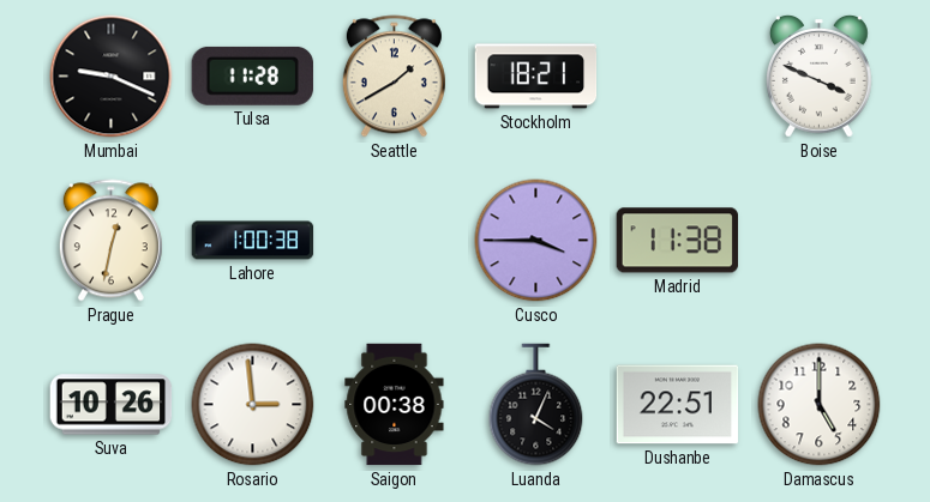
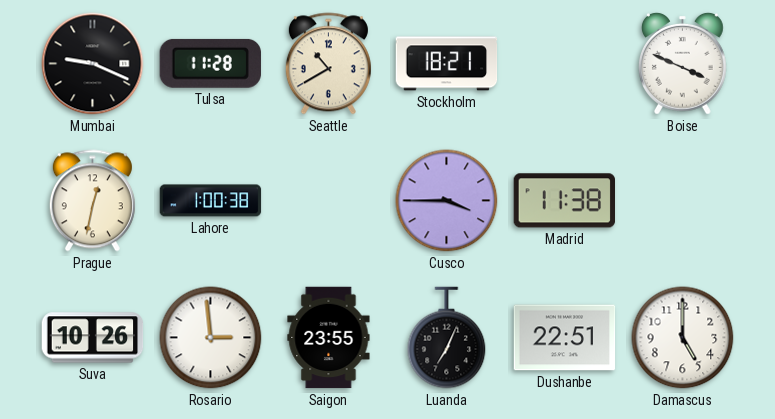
Seattle: 1:40 -> 10:40
Saigon: 00:38 -> 23:55
Luanda: 4:04 -> 7:04
